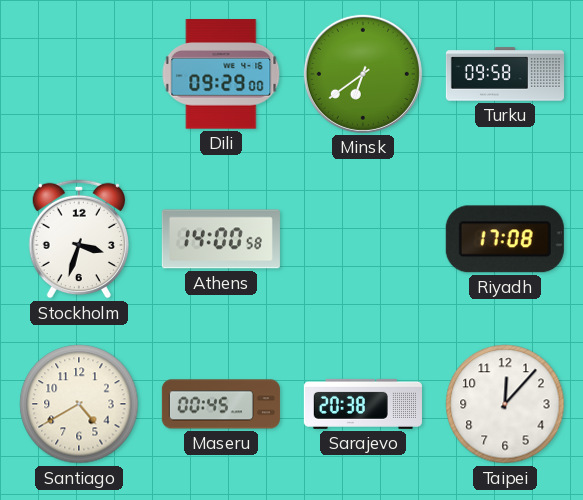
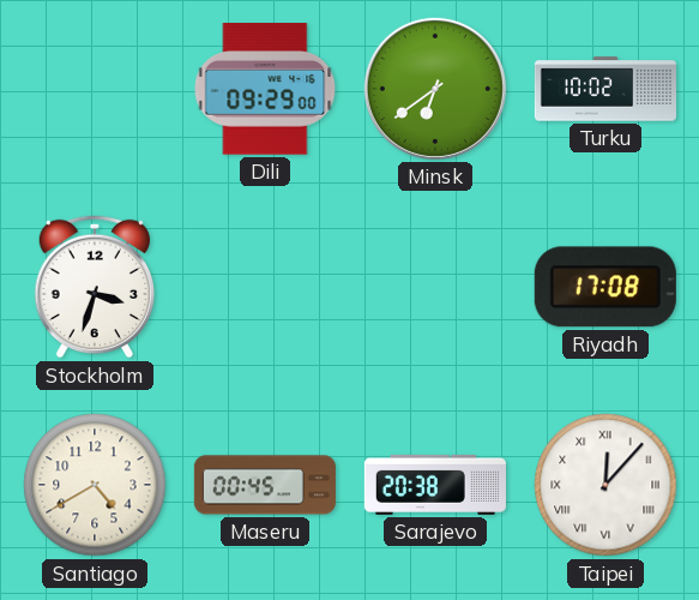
Turku: 09:58 -> 10:02
Athens: 14:00 -> none
Taipei numerals: Arabic -> Roman
